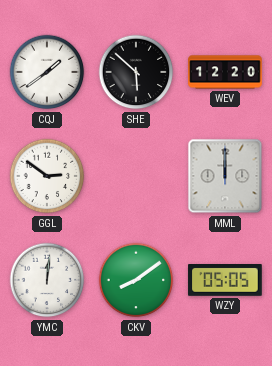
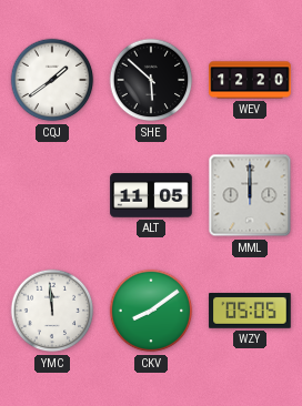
GGL: 2:51 -> none
ALT: none -> 11:05
YMC: 12:01 -> 11:59
